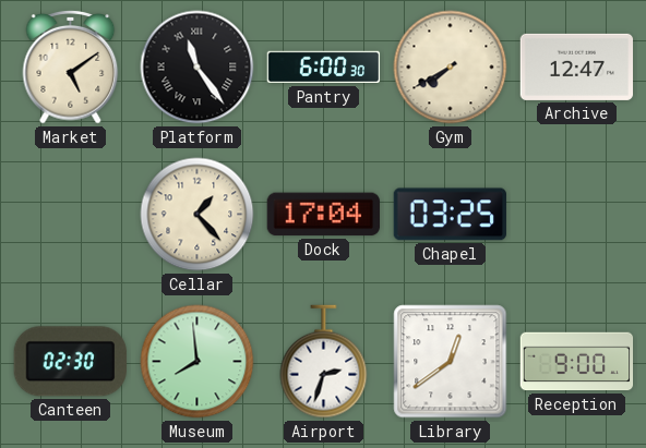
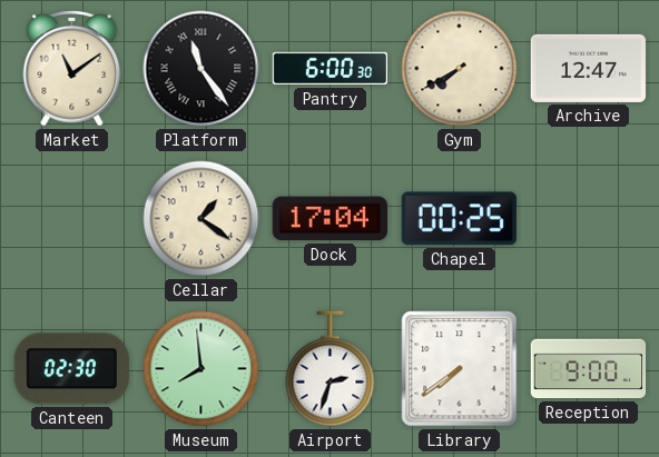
Market: 5:09 -> 11:09
Cellar: 1:23 -> 1:21
Chapel: 03:25 -> 00:25
Library: 12:39 -> 7:39
